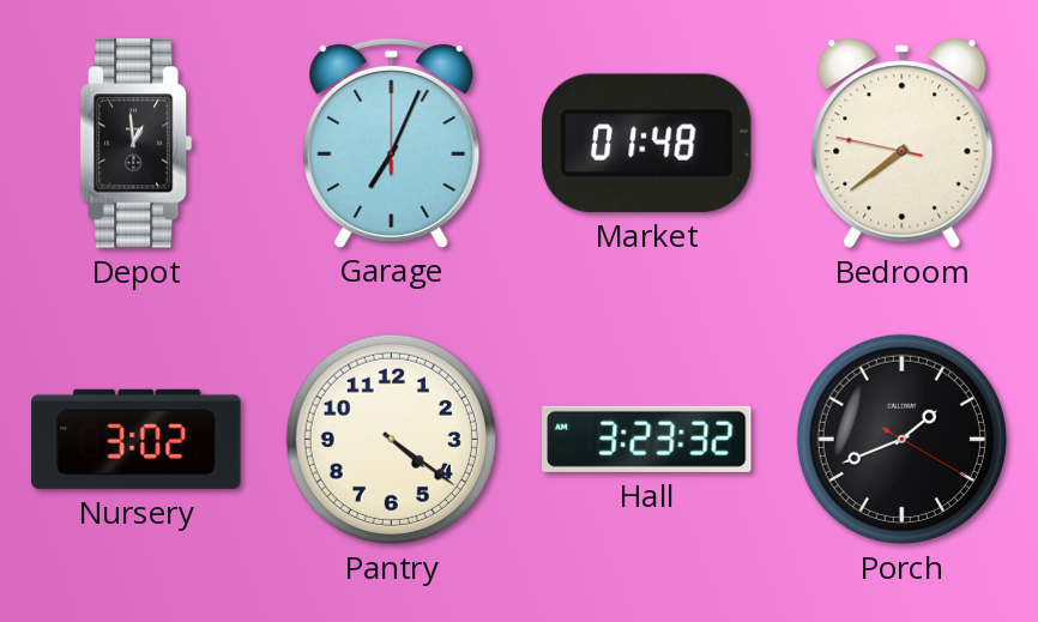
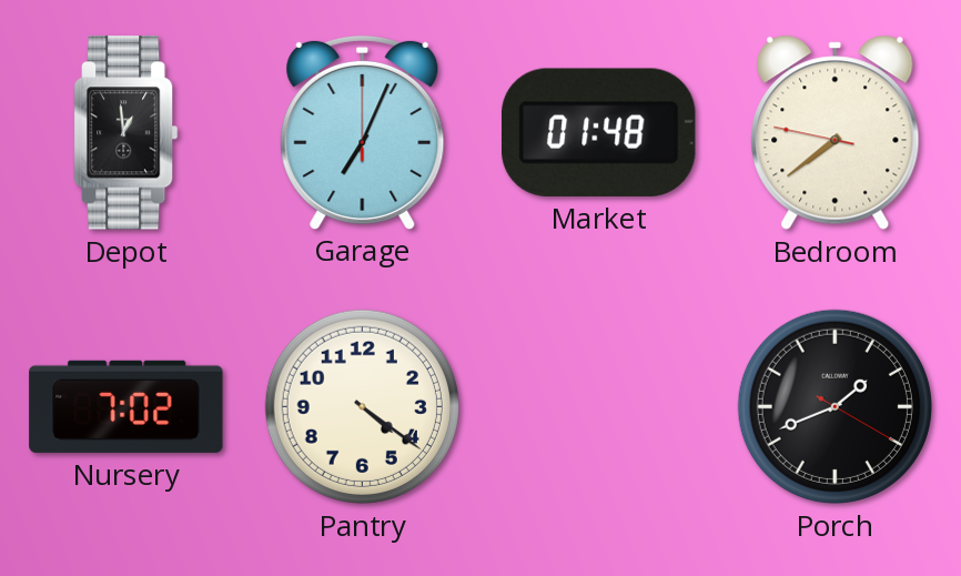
Nursery: 3:02 -> 7:02
Hall: 3:23 -> none
